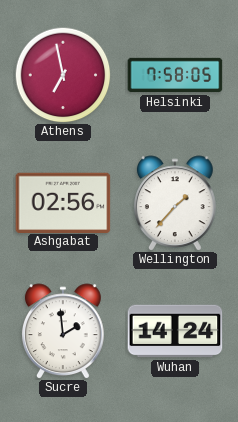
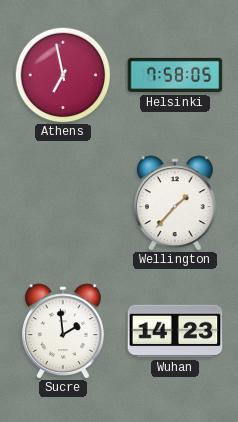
Ashgabat: 02:56 -> none
Wuhan: 14:24 -> 14:23
